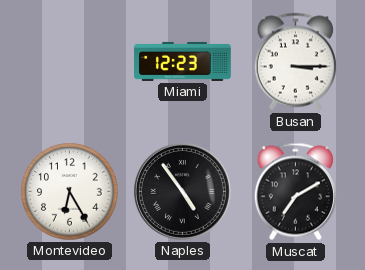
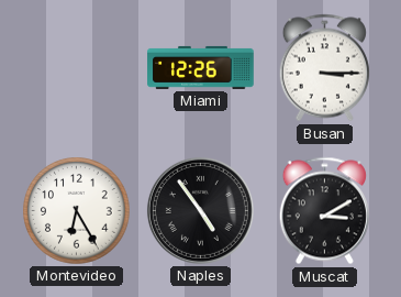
Miami: 12:23 -> 12:26
Muscat: 7:10 -> 3:10
